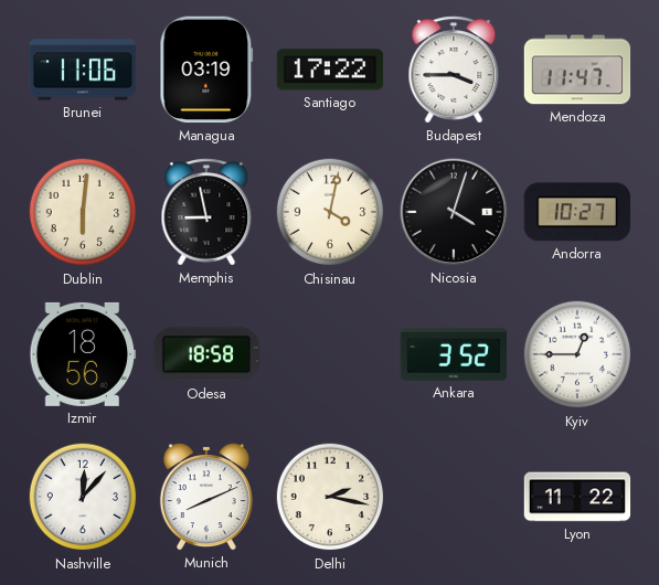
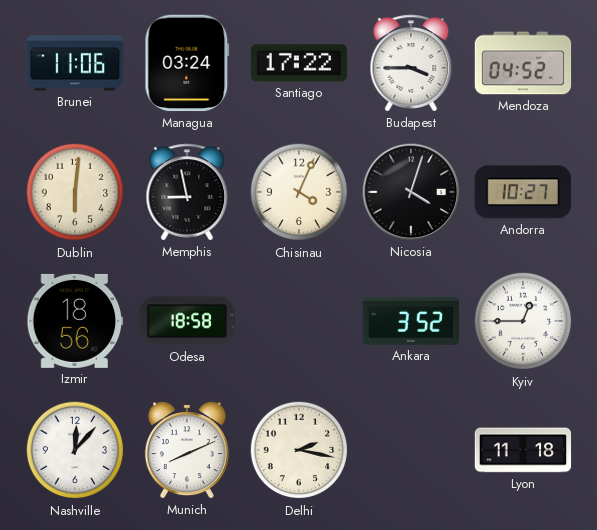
Managua: 03:19 -> 03:24
Mendoza: 11:47 -> 04:52
Chisinau: 4:02 -> 4:04
Lyon: 11:22 -> 11:18
